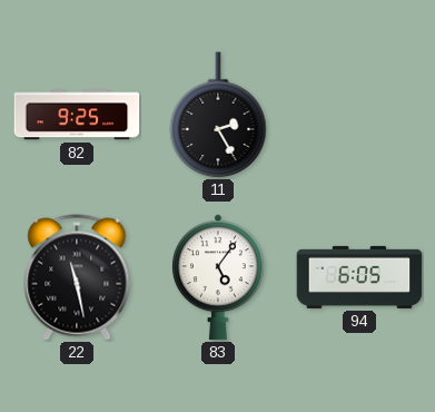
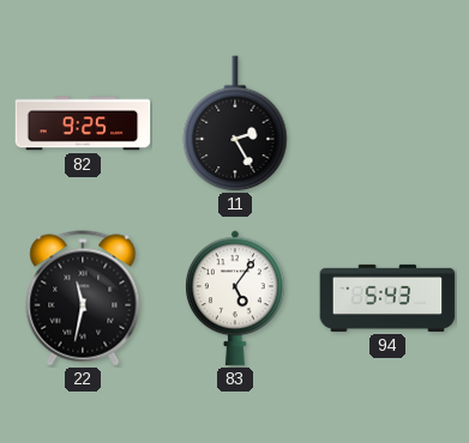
22: 11:28 -> 11:32
94: 6:05 -> 5:43
